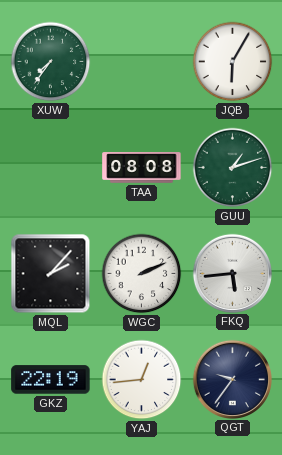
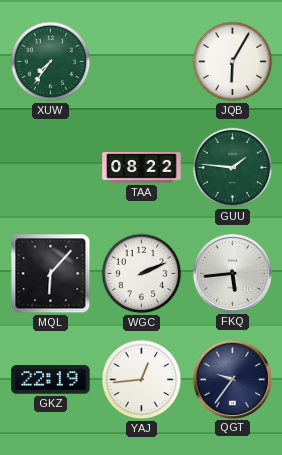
TAA: 08:08 -> 08:22
GUU: 1:12 -> 1:46
MQL: 2:07 -> 6:07
